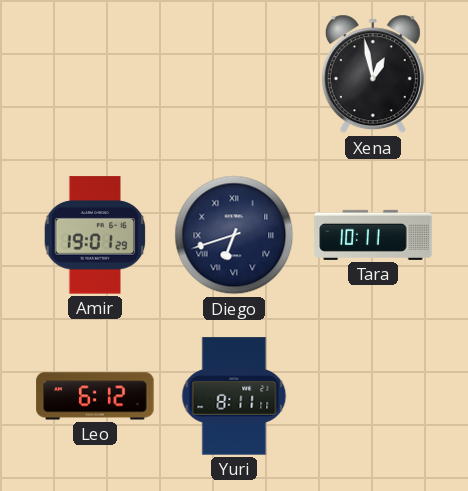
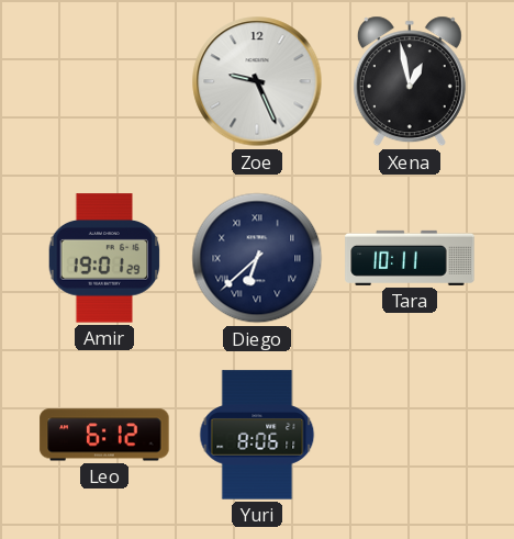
Zoe: none -> 9:26
Diego: 6:42 -> 6:38
Yuri: 8:11 -> 8:06
